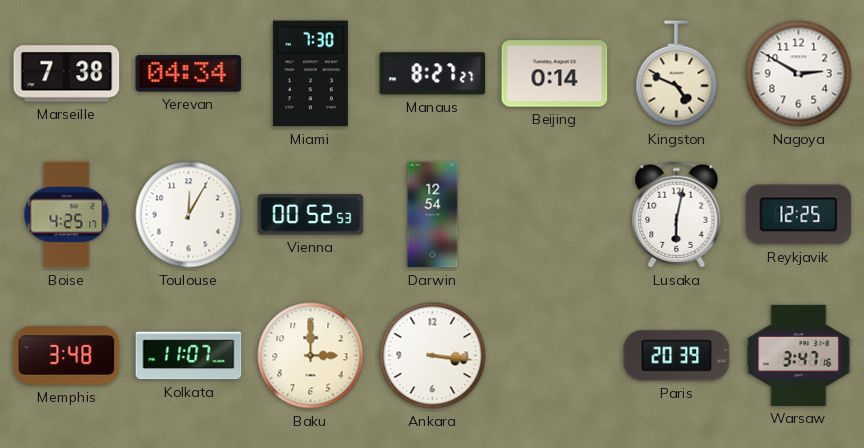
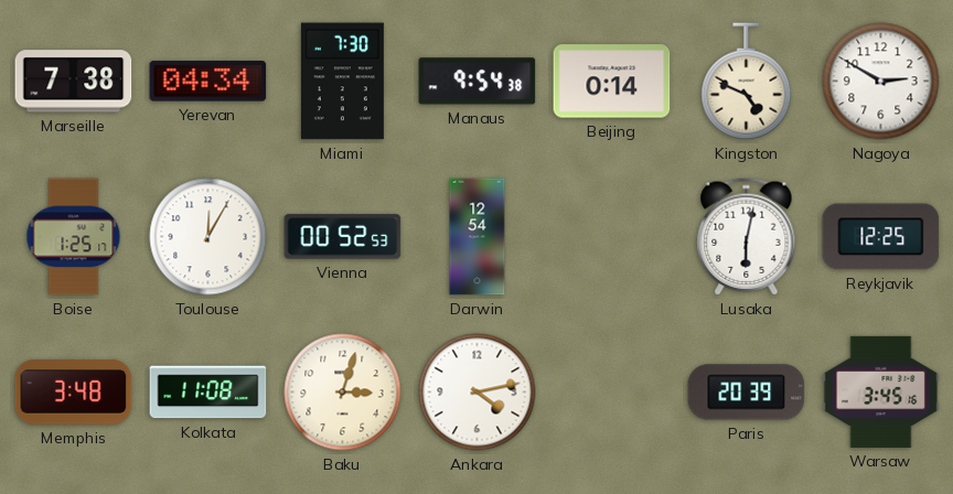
Manaus: 8:27 -> 9:54
Boise: 4:25 -> 1:25
Kolkata: 11:07 -> 11:08
Baku: 3:00 -> 3:03
Ankara: 3:16 -> 4:13
Warsaw: 3:47 -> 3:45
